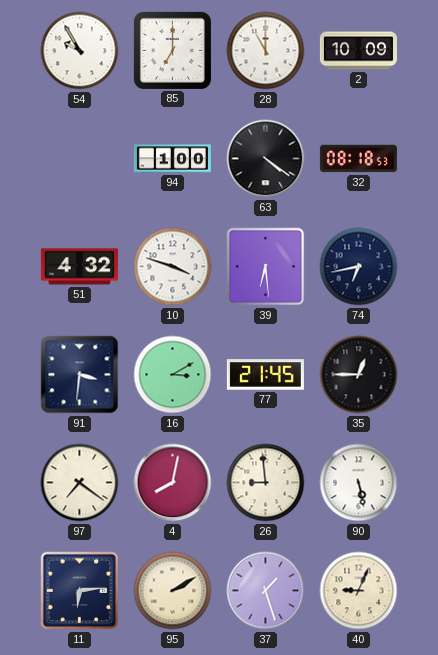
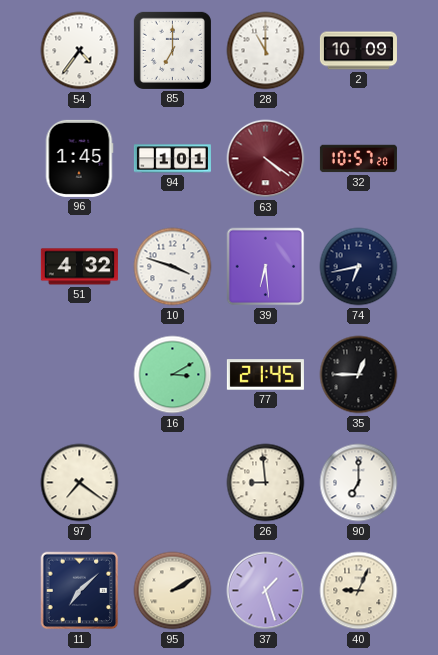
54: 9:55 -> 4:36
96: none -> 1:45
94: 1:00 -> 1:01
63 dial: black -> burgundy
32: 08:18 -> 10:57
91: 3:31 -> none
4: 8:02 -> none
90: 5:28 -> 7:00
11: 6:14 -> 7:08
